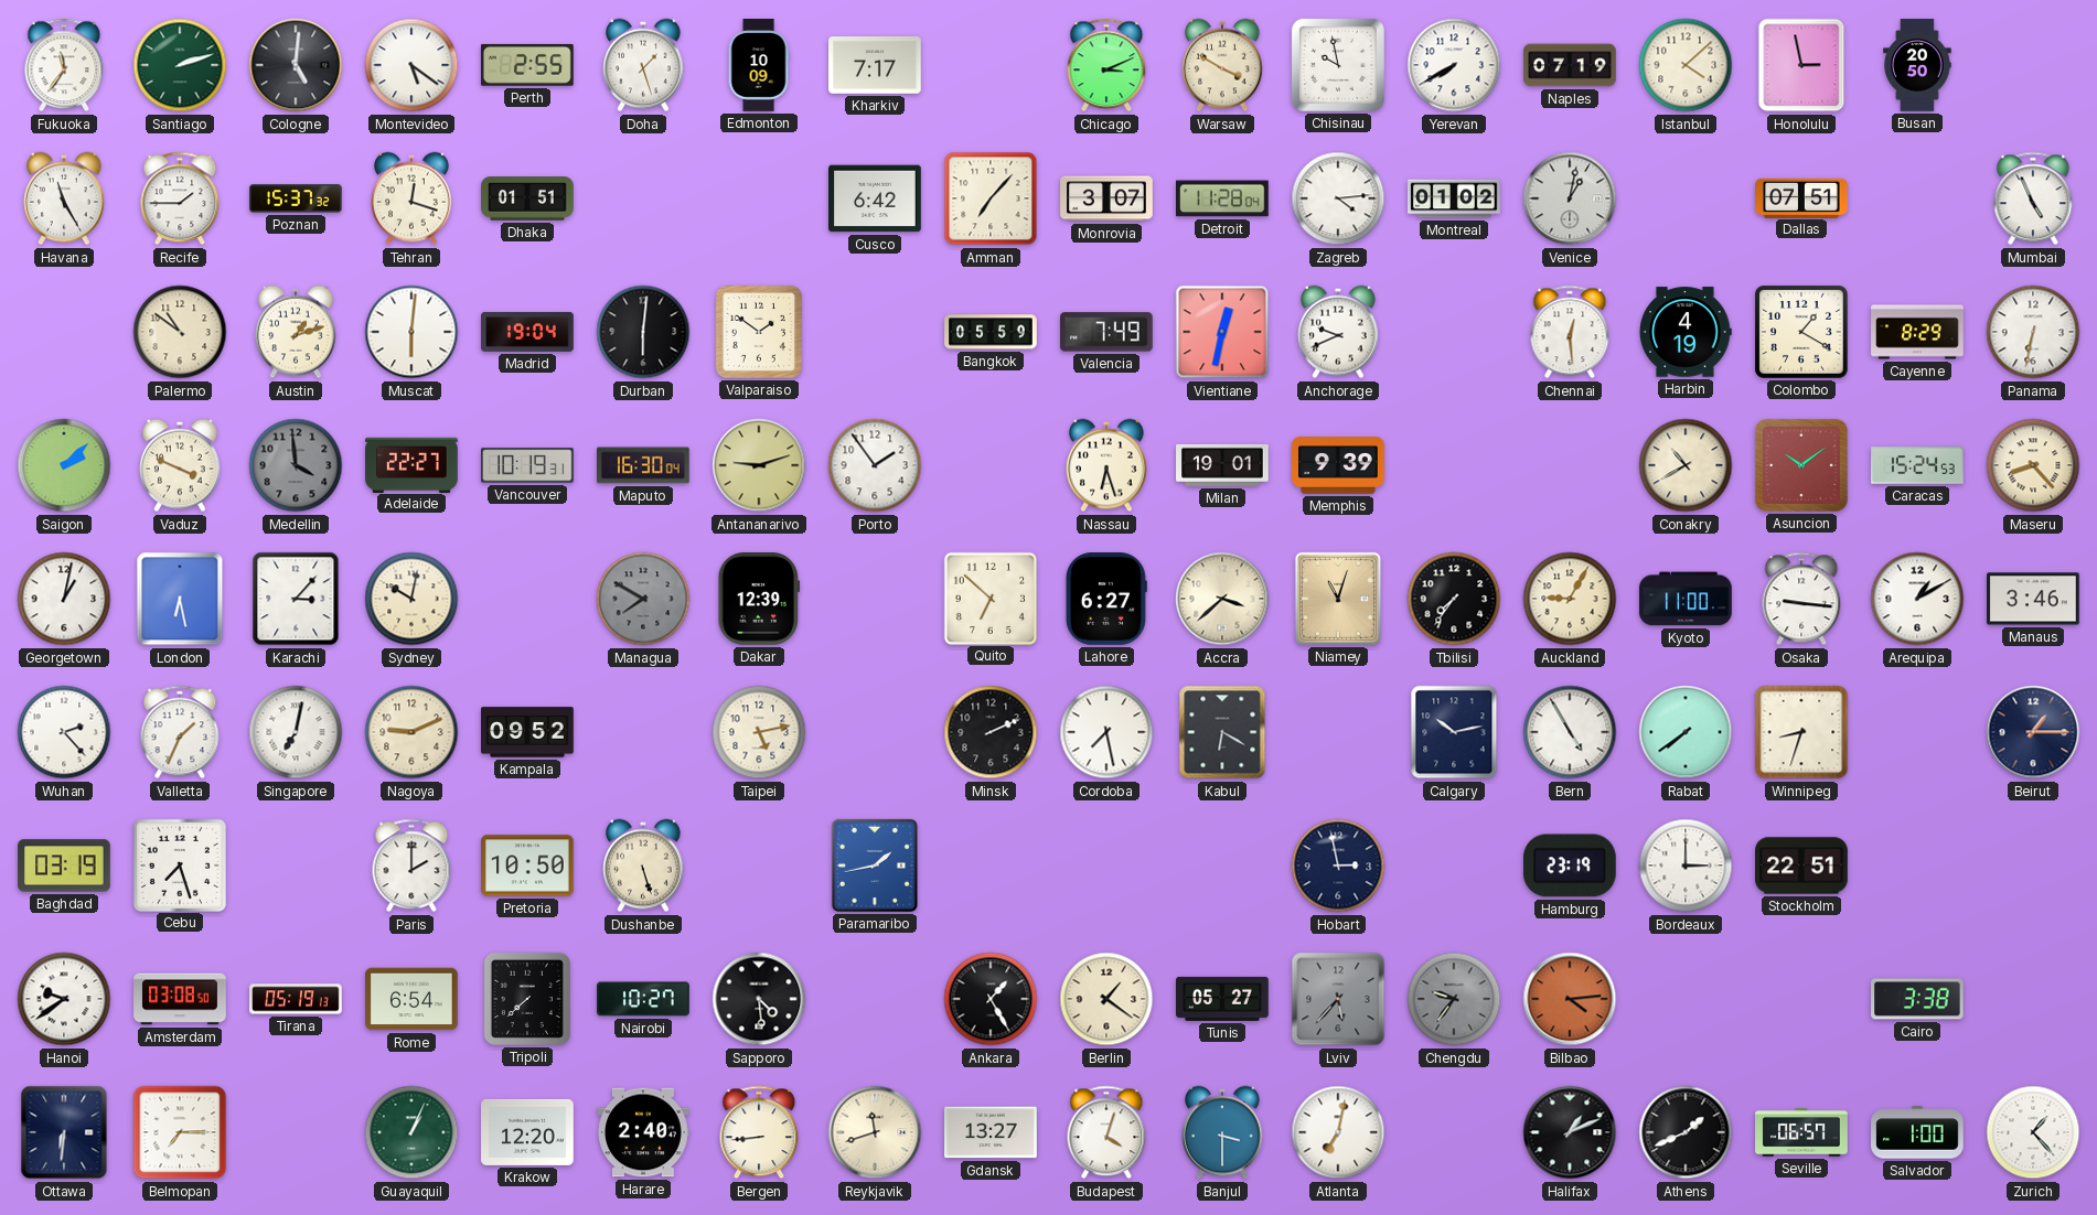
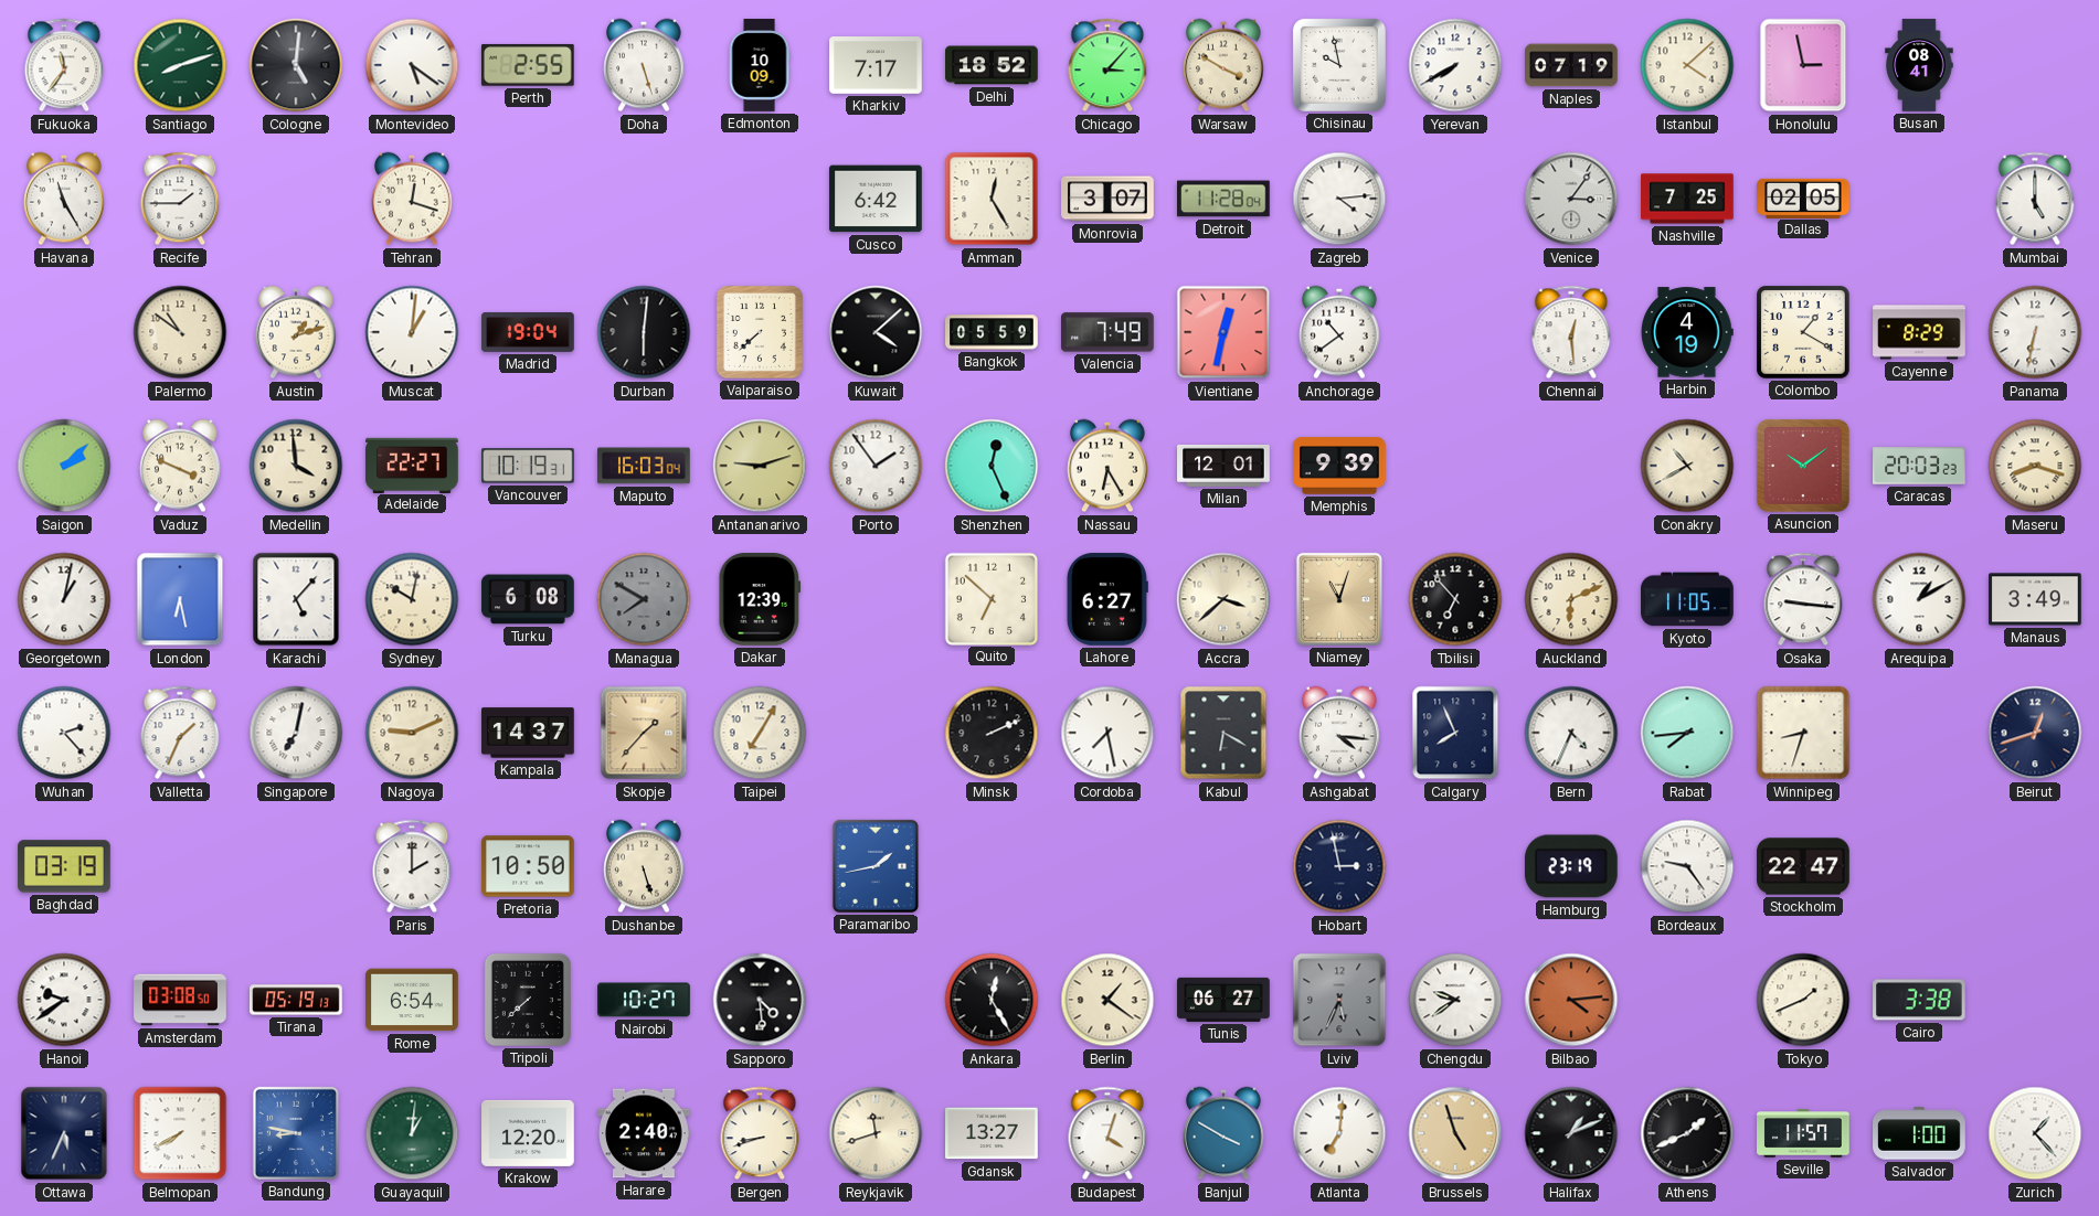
Santiago: 2:12 -> 8:12
Doha: 1:27 -> 5:27
Delhi: none -> 18:52
Chicago: 3:11 -> 3:07
Busan: 20:50 -> 08:41
Poznan: 15:37 -> none
Dhaka: 01:51 -> none
Amman: 7:07 -> 12:25
Montreal: 01:02 -> none
Venice: 1:02 -> 3:06
Nashville: none -> 7:25
Dallas: 07:51 -> 02:05
Mumbai: 4:56 -> 5:00
Muscat: 6:01 -> 1:01
Valparaiso: 1:51 -> 7:38
Kuwait: none -> 4:08
Anchorage: 9:41 -> 10:39
Medellin dial: grey -> cream
Maputo: 16:30 -> 16:03
Shenzhen: none -> 12:26
Nassau: 6:27 -> 6:25
Milan: 19:01 -> 12:01
Caracas: 15:24 -> 20:03
Maseru: 8:23 -> 8:18
Karachi: 3:07 -> 5:07
Turku: none -> 6:08
Tbilisi: 7:36 -> 6:53
Auckland: 9:05 -> 6:11
Kyoto: 11:00 -> 11:05
Manaus: 3:46 -> 3:49
Kampala: 09:52 -> 14:37
Skopje: none -> 1:37
Taipei: 5:13 -> 7:05
Ashgabat: none -> 4:16
Calgary: 10:13 -> 7:56
Bern: 4:55 -> 4:34
Rabat: 7:39 -> 7:44
Beirut: 1:15 -> 12:42
Cebu: 7:27 -> none
Bordeaux: 3:00 -> 9:24
Stockholm: 22:51 -> 22:47
Ankara: 1:25 -> 12:25
Tunis: 05:27 -> 06:27
Lviv: 5:37 -> 5:34
Chengdu: 9:36 -> 9:39
Chengdu dial: grey -> white
Tokyo: none -> 1:41
Ottawa: 6:31 -> 5:34
Belmopan: 7:15 -> 7:40
Bandung: none -> 8:47
Guayaquil: 1:04 -> 1:01
Bergen: 8:44 -> 8:42
Banjul: 3:30 -> 3:50
Atlanta: 7:02 -> 7:01
Brussels: none -> 4:57
Seville: 06:57 -> 11:57
